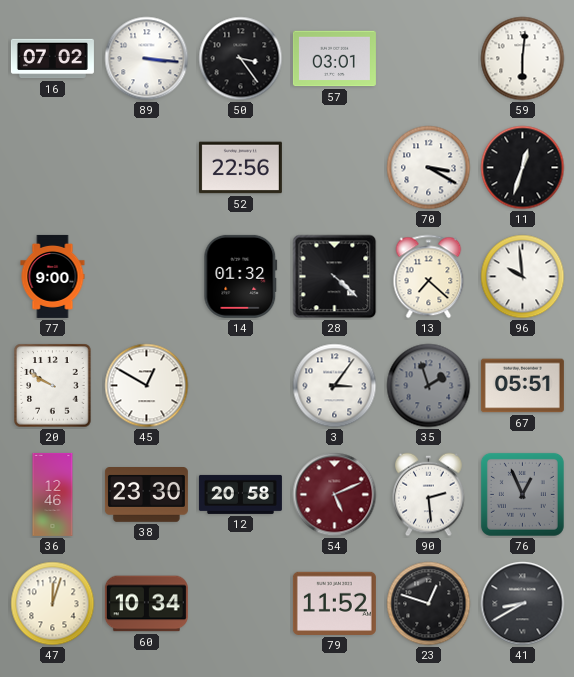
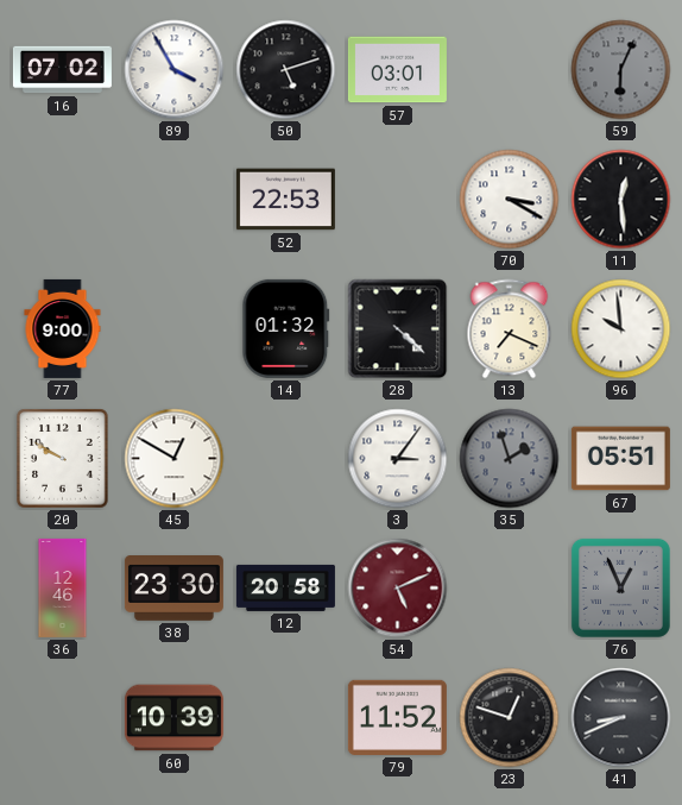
89: 3:16 -> 3:55
50: 3:24 -> 5:12
59: 6:01 -> 6:04
59 dial: white -> grey
52: 22:56 -> 22:53
11: 12:33 -> 12:29
13: 7:22 -> 7:19
90: 2:29 -> none
47: 12:03 -> none
60: 10:34 -> 10:39
41: 8:40 -> 8:41
